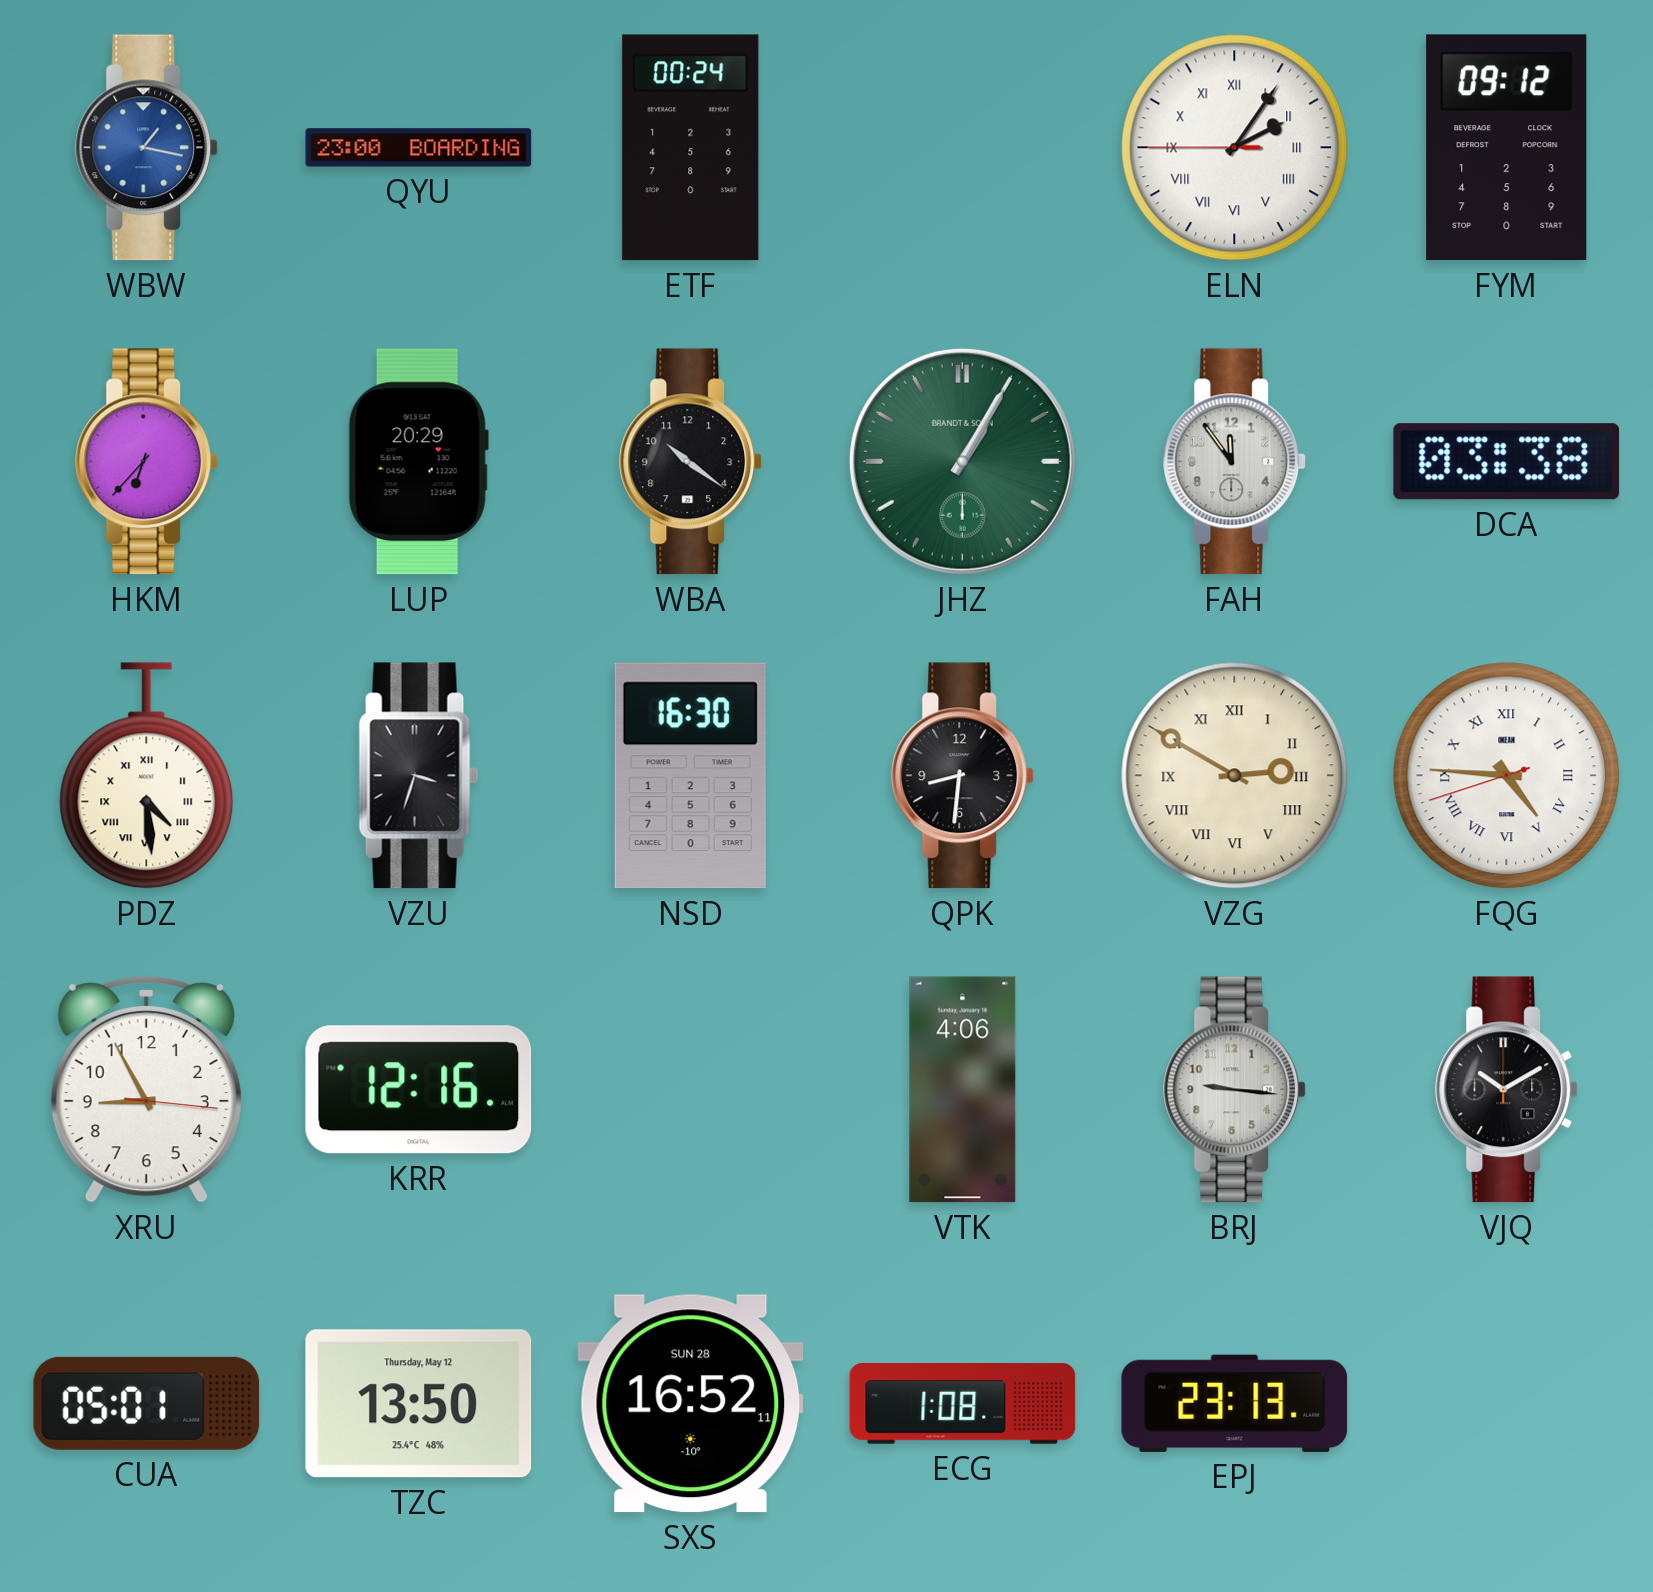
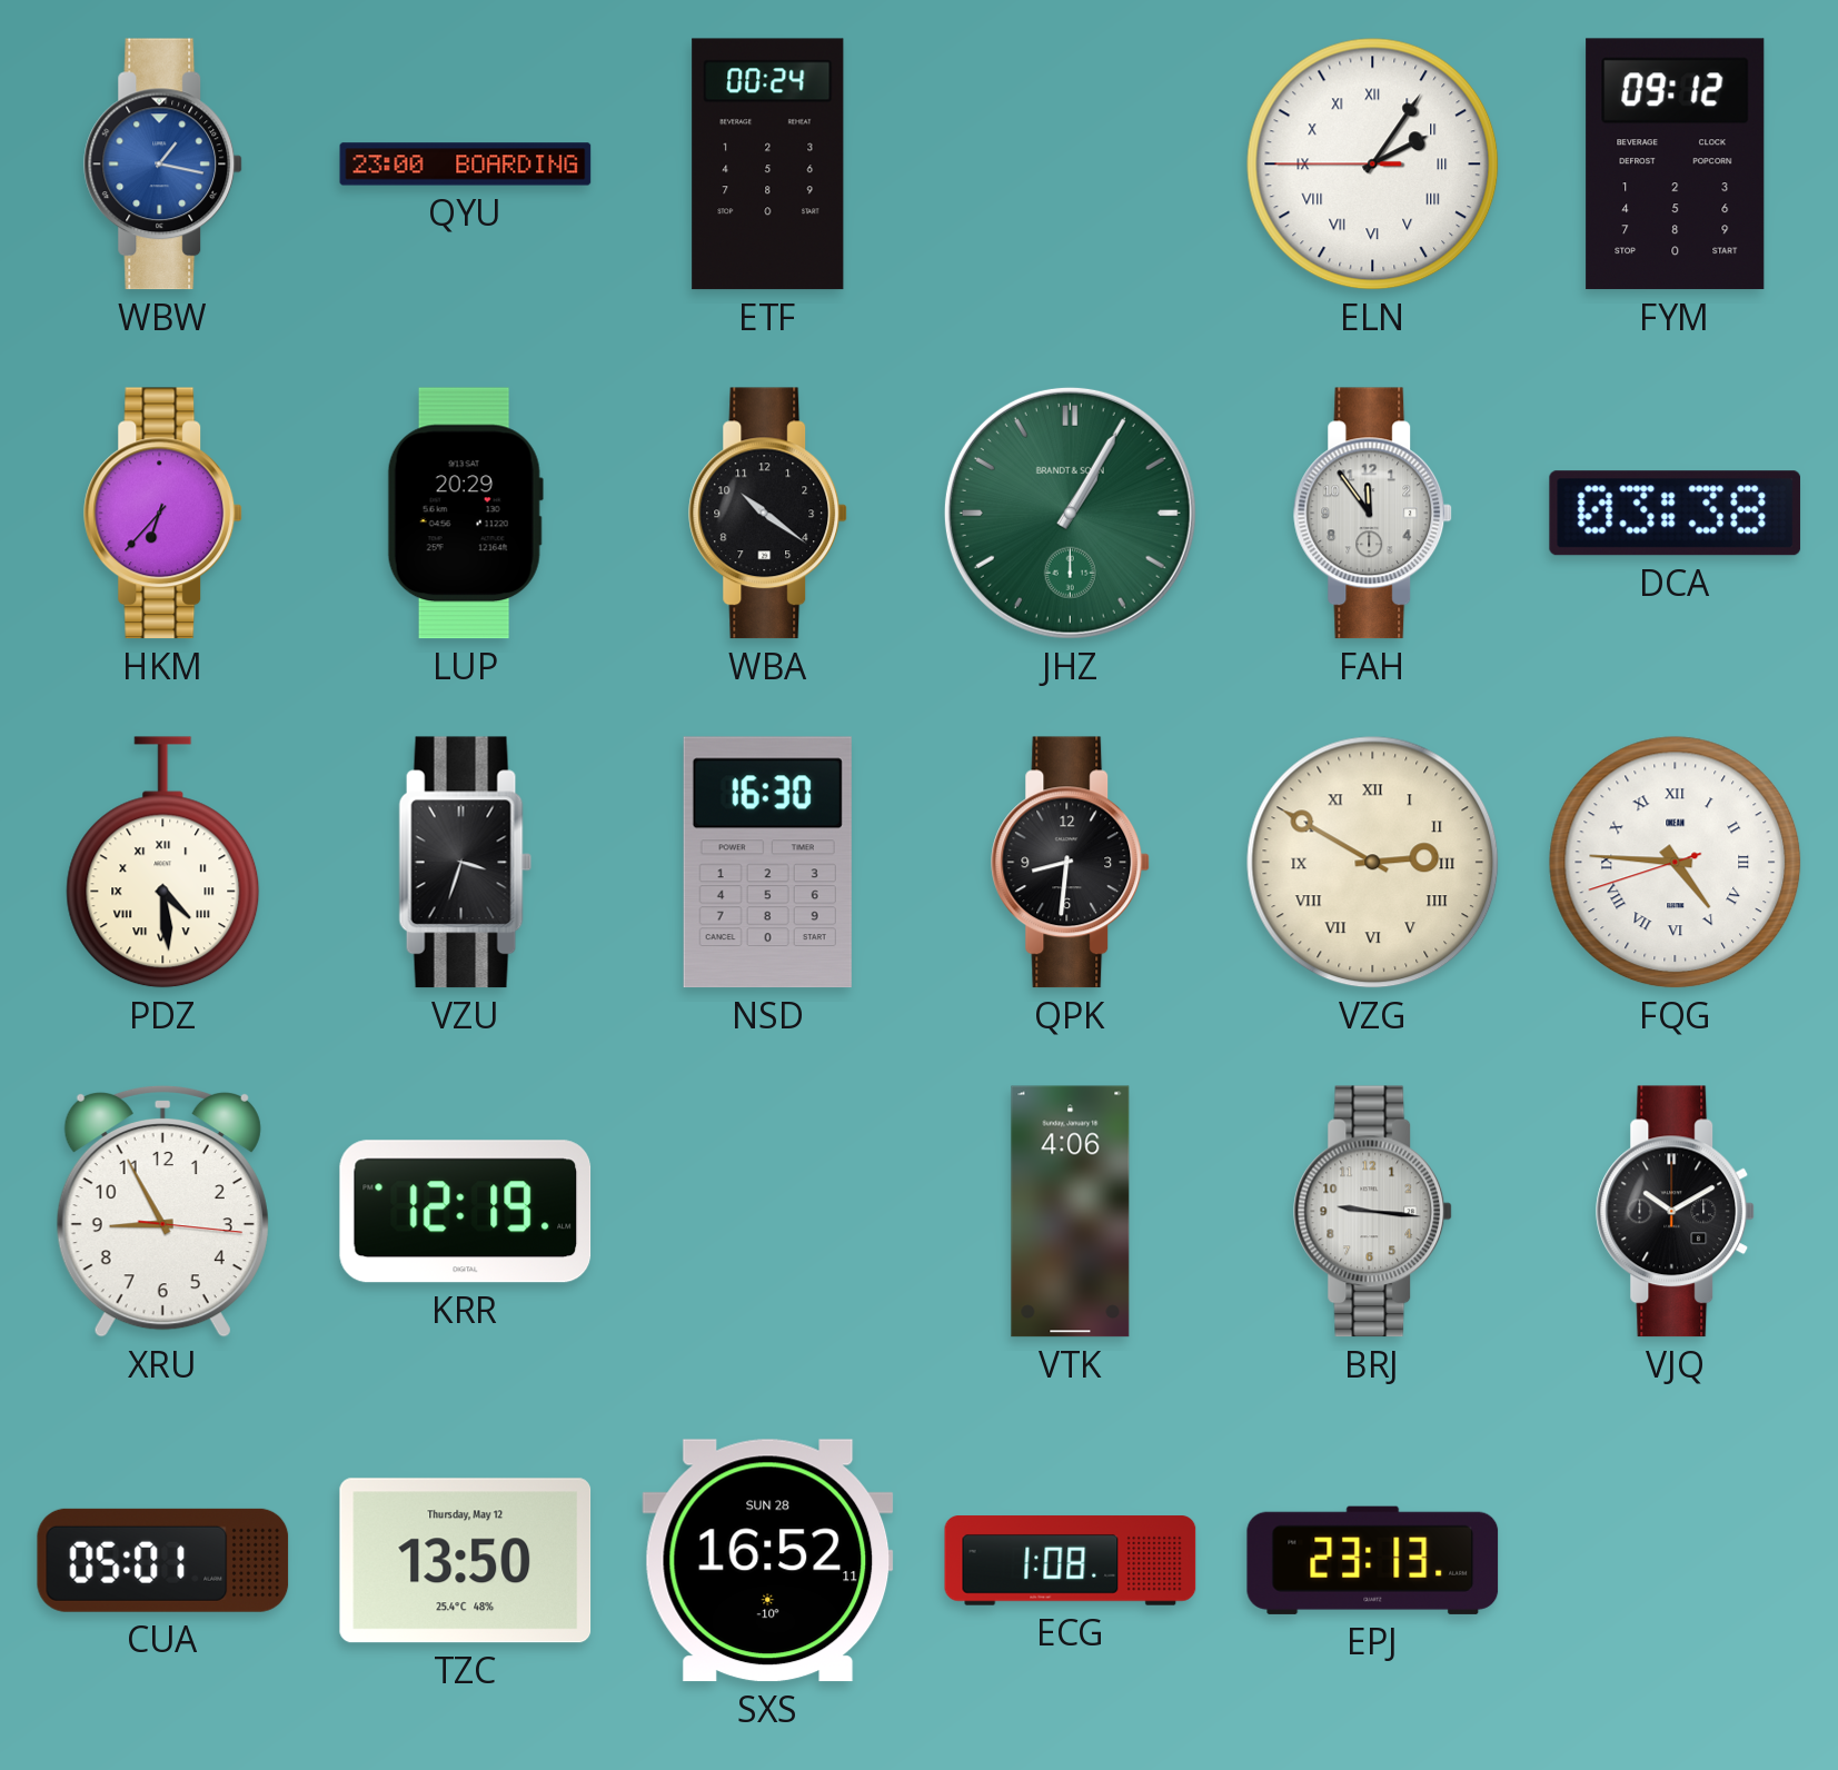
KRR: 12:16 -> 12:19
